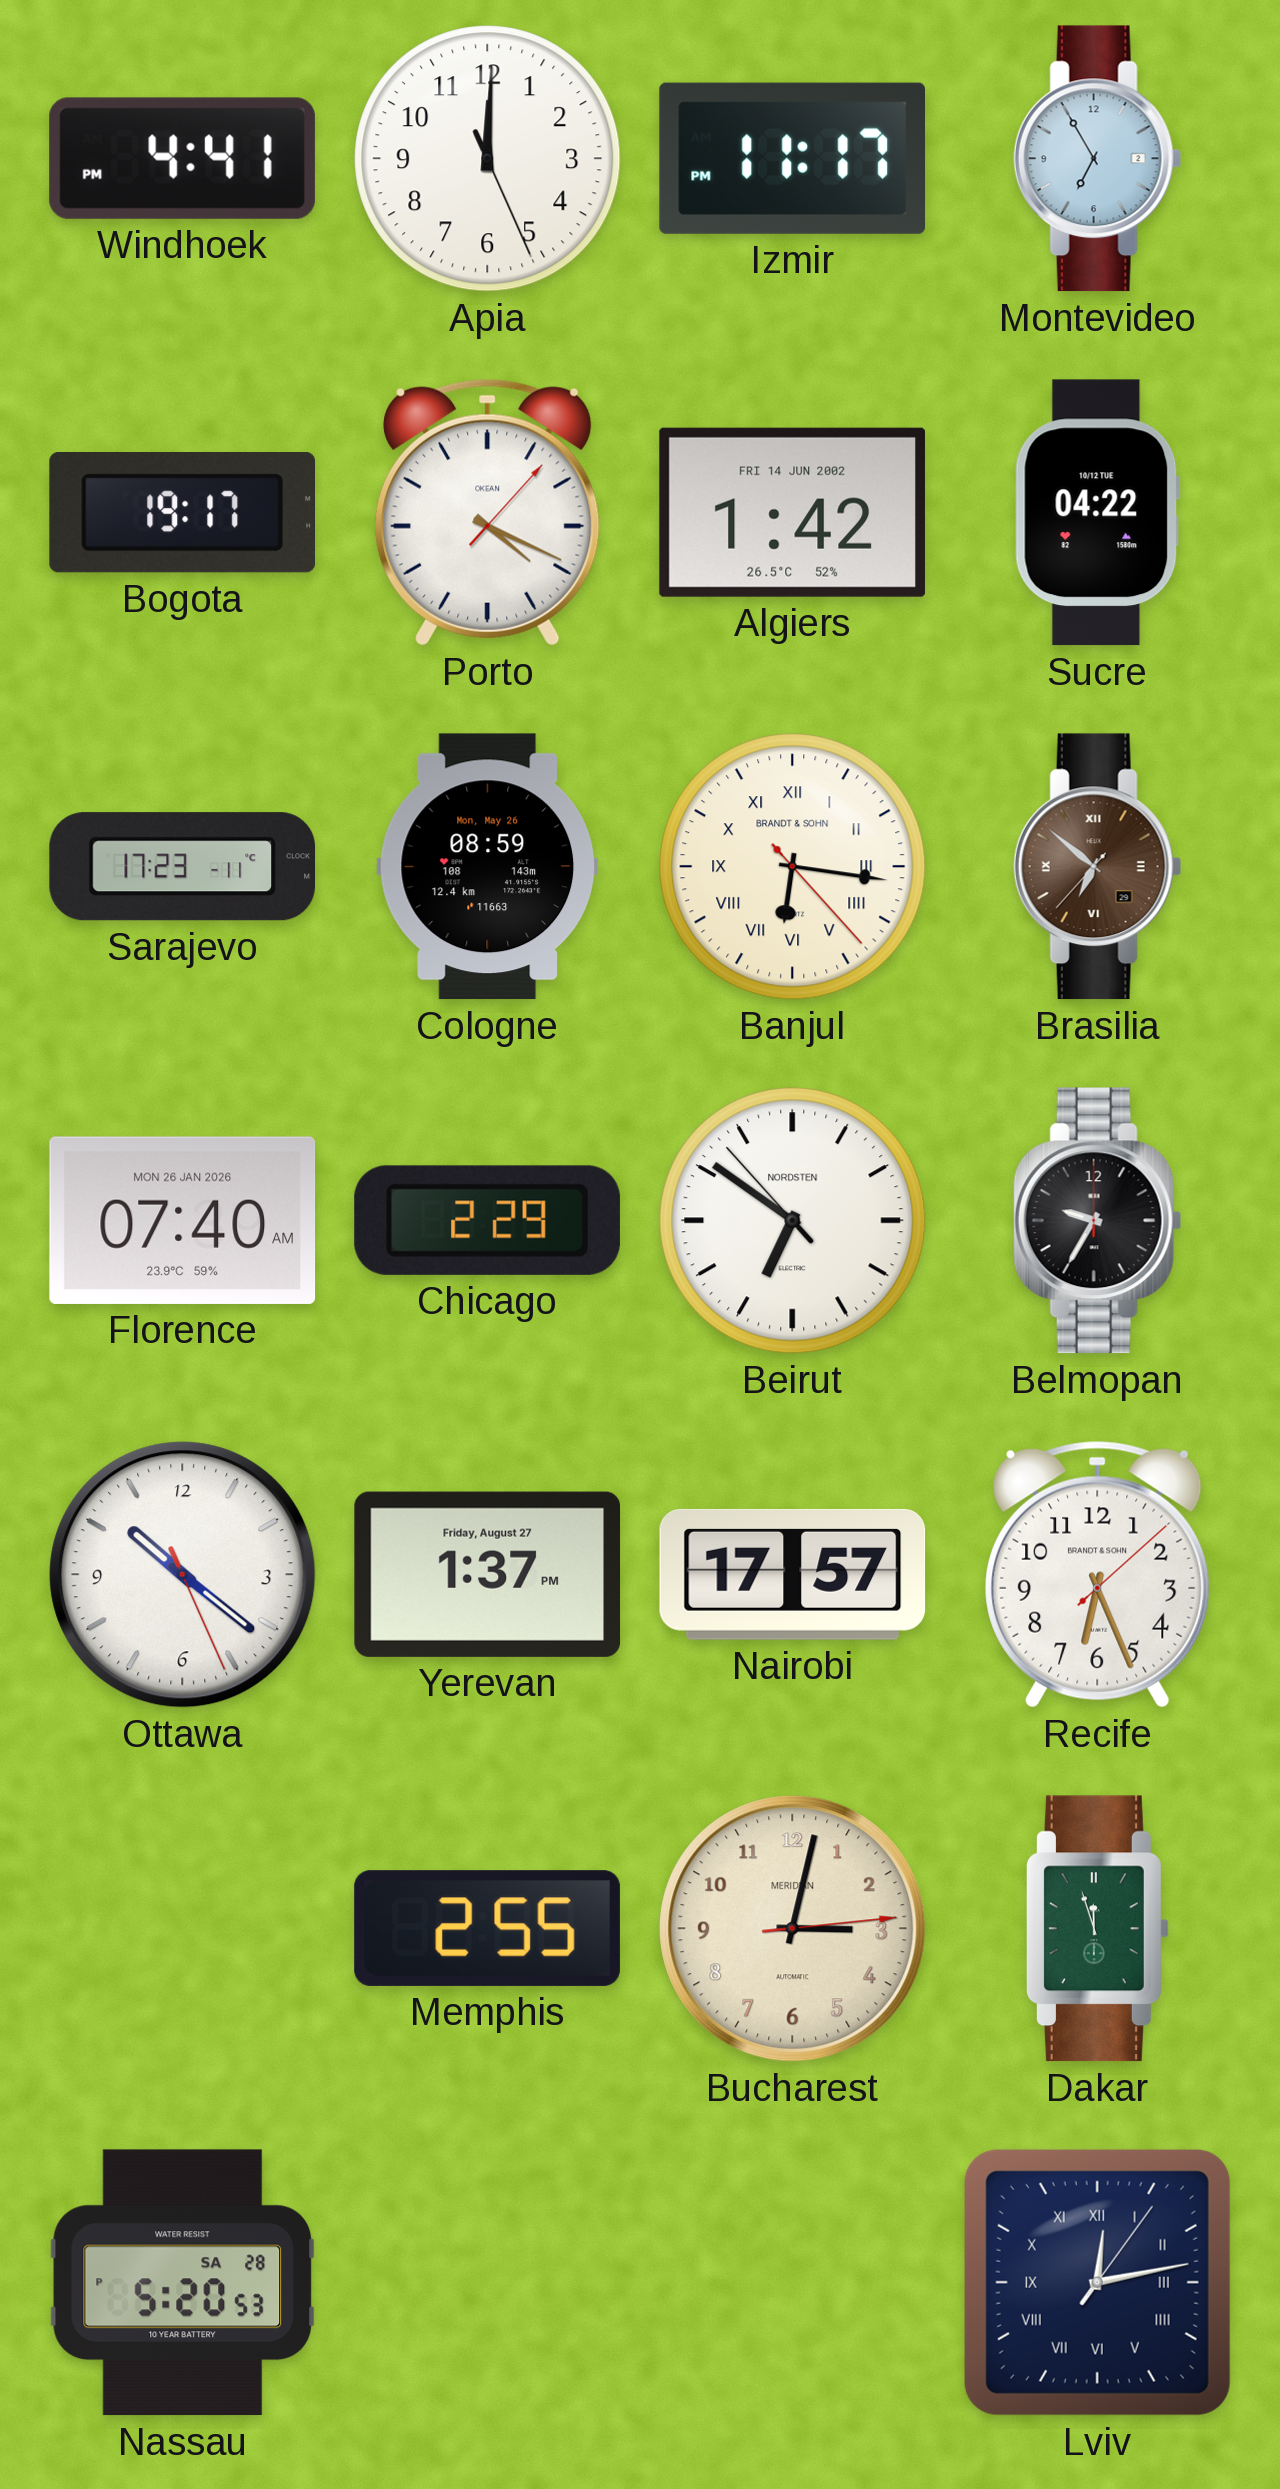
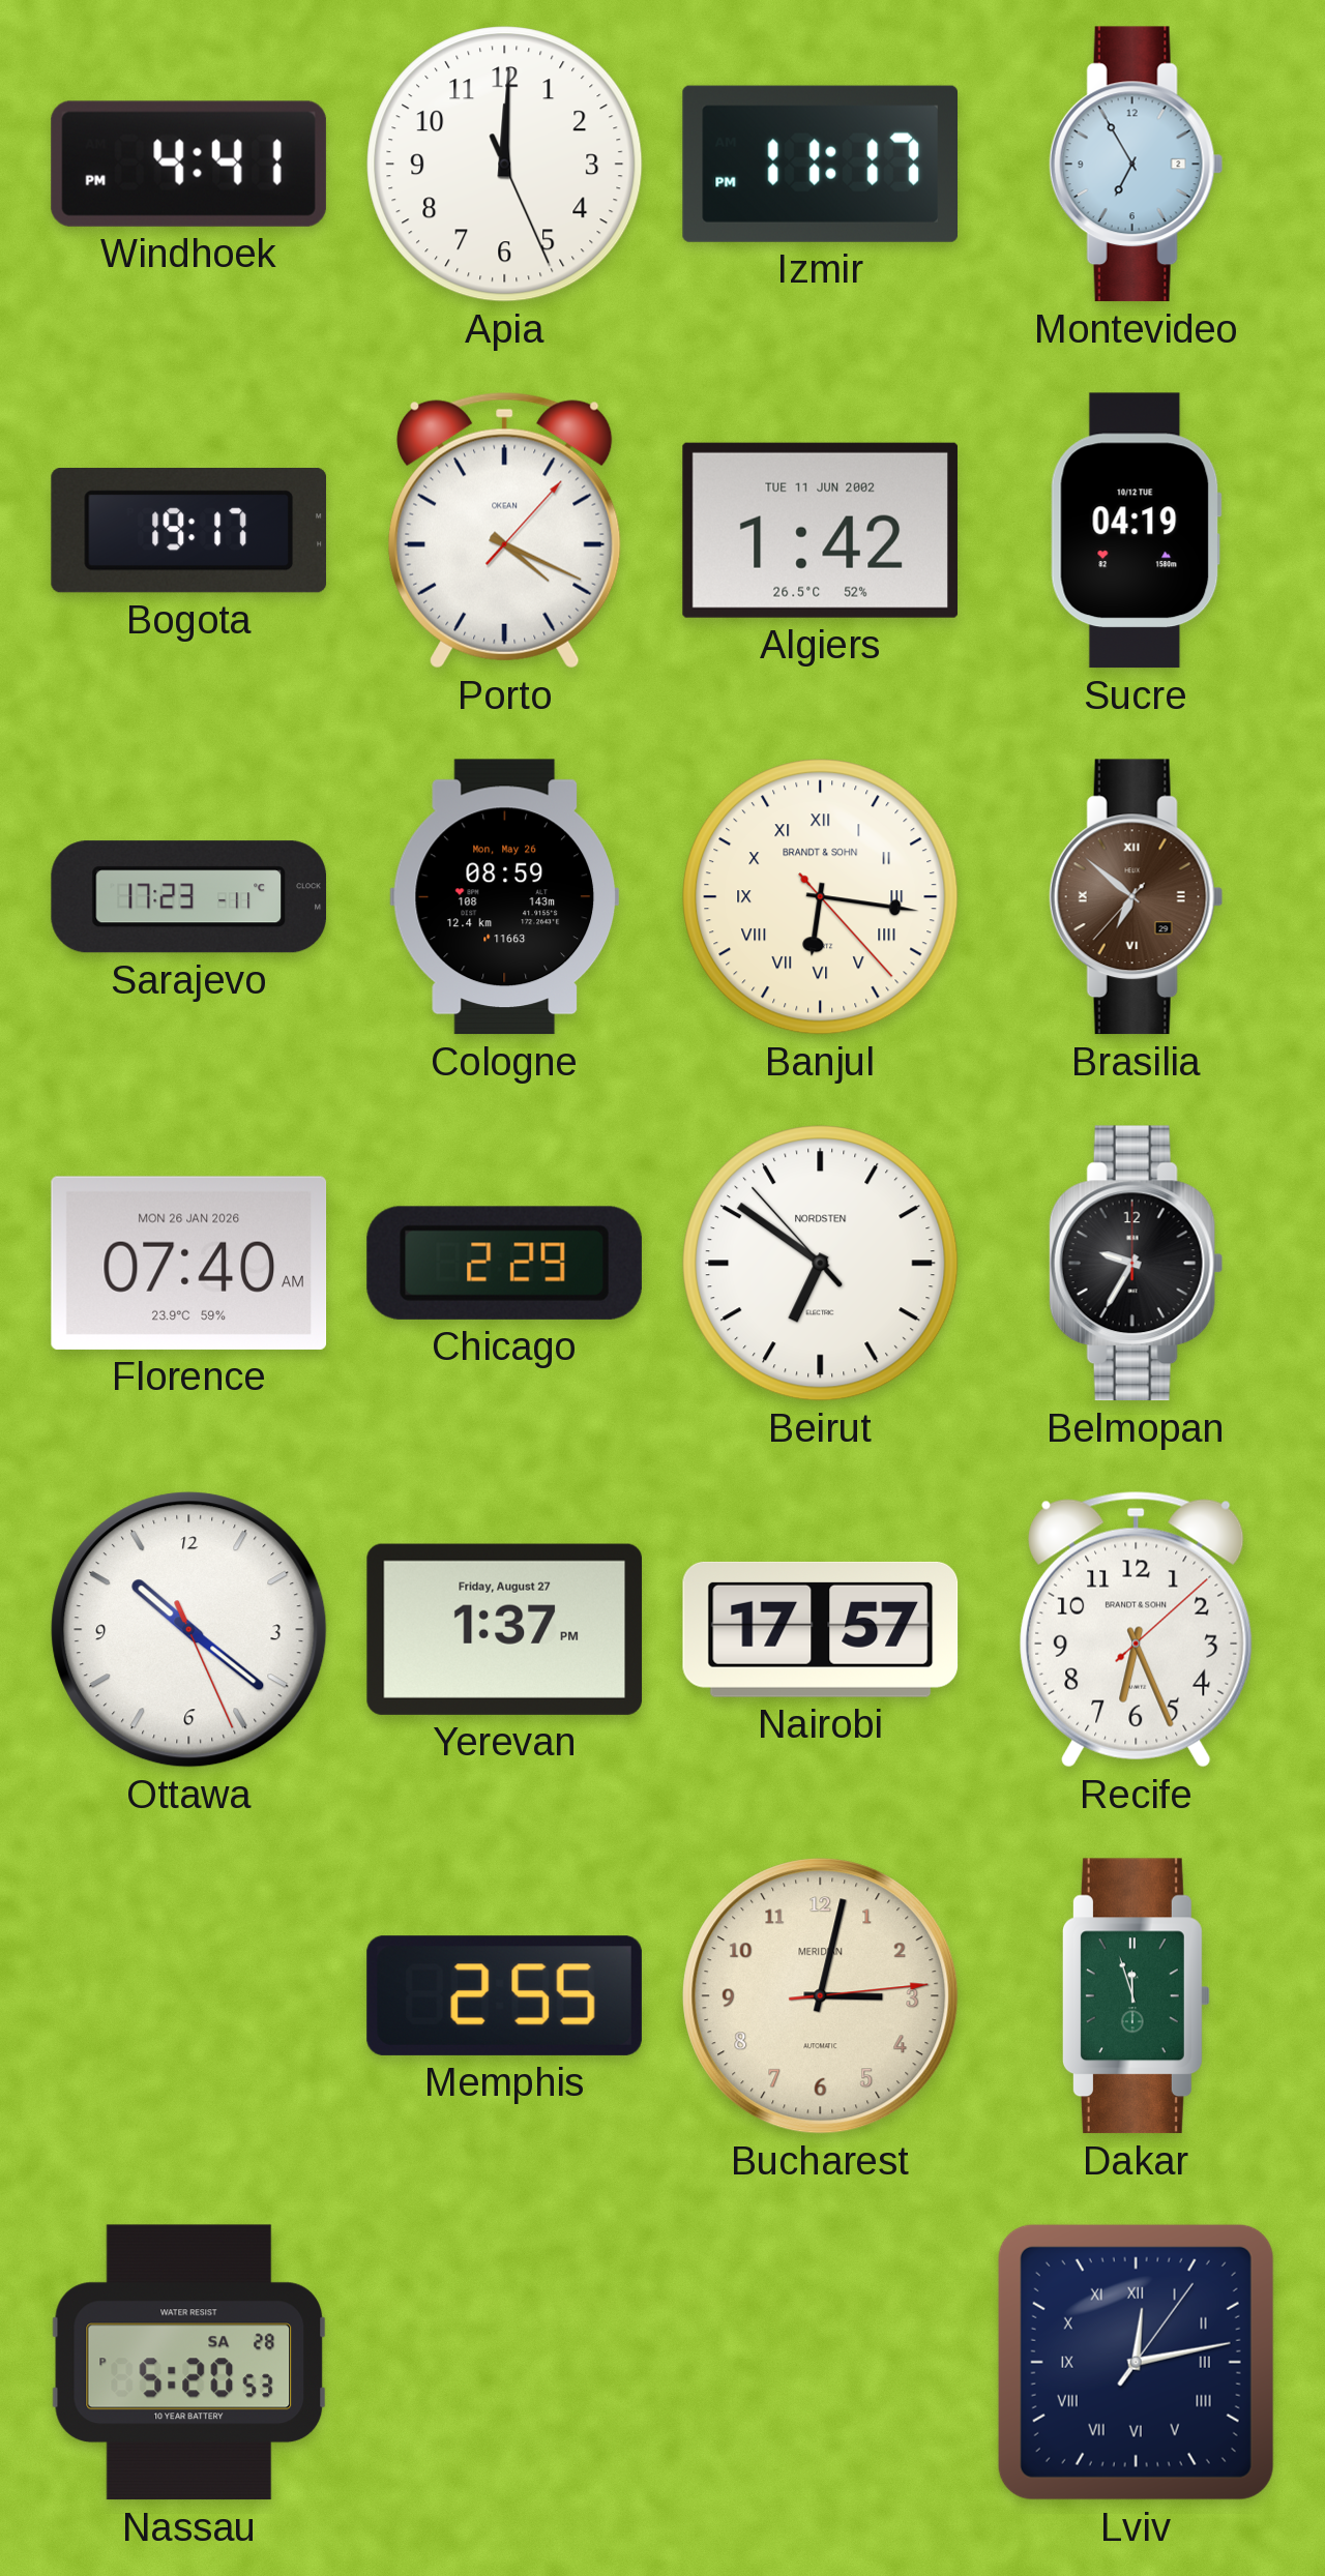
Algiers date: FRI 14 JUN 2002 -> TUE 11 JUN 2002
Sucre: 04:22 -> 04:19
